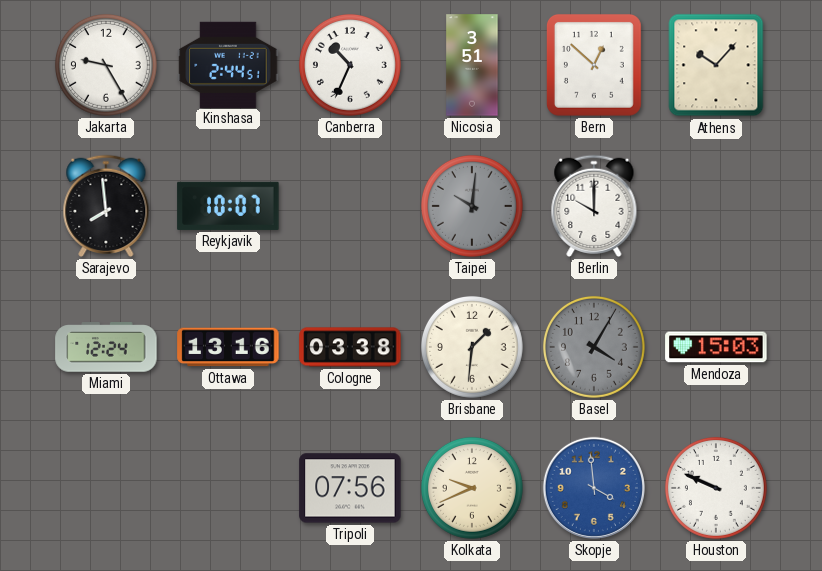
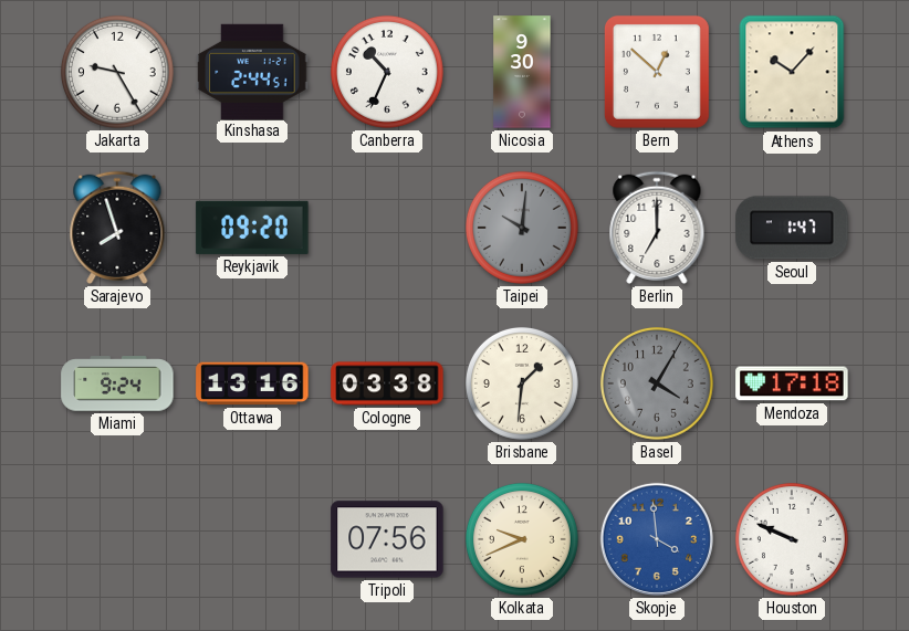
Nicosia: 3:51 -> 9:30
Sarajevo: 7:59 -> 7:57
Reykjavik: 10:07 -> 09:20
Berlin: 10:00 -> 7:00
Seoul: none -> 1:47
Miami: 12:24 -> 9:24
Mendoza: 15:03 -> 17:18
